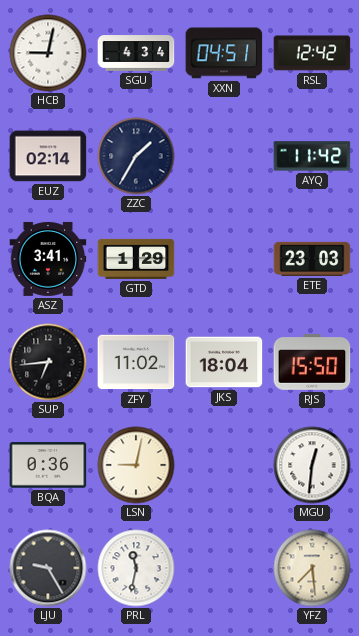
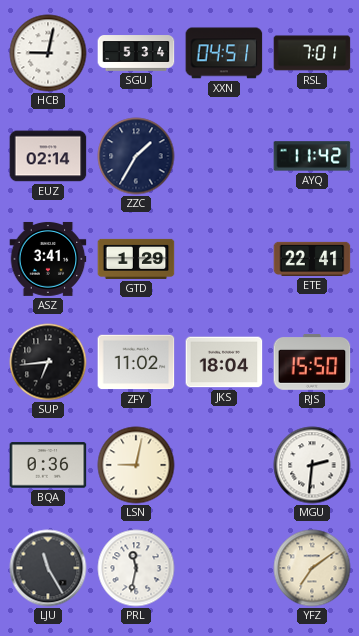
SGU: 4:34 -> 5:34
RSL: 12:42 -> 7:01
ETE: 23:03 -> 22:41
MGU: 12:31 -> 2:31
LJU: 9:25 -> 11:25
YFZ: 7:29 -> 7:09
